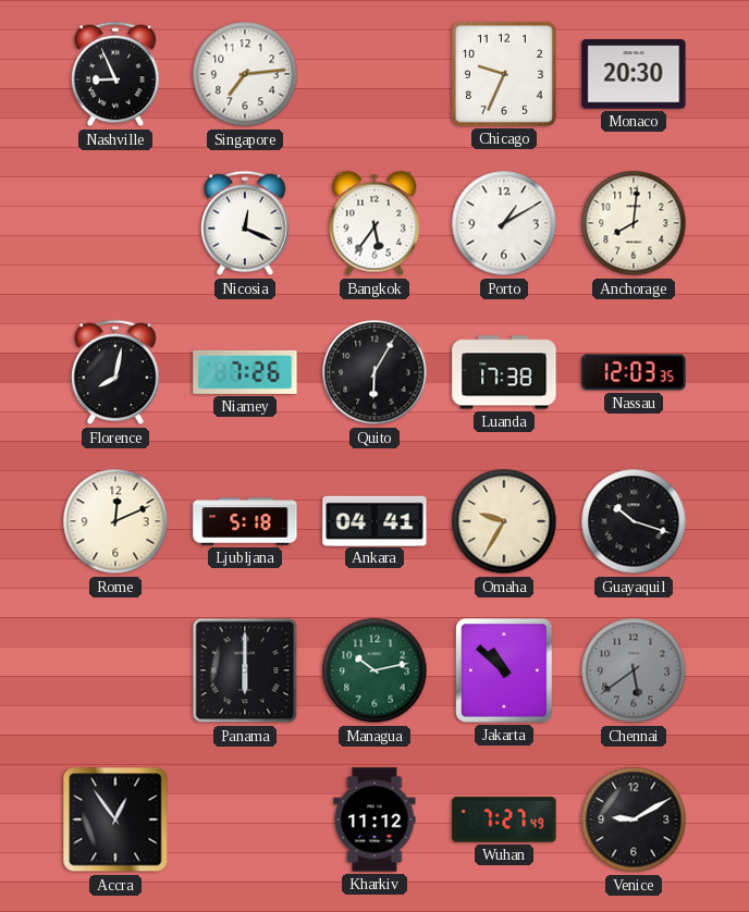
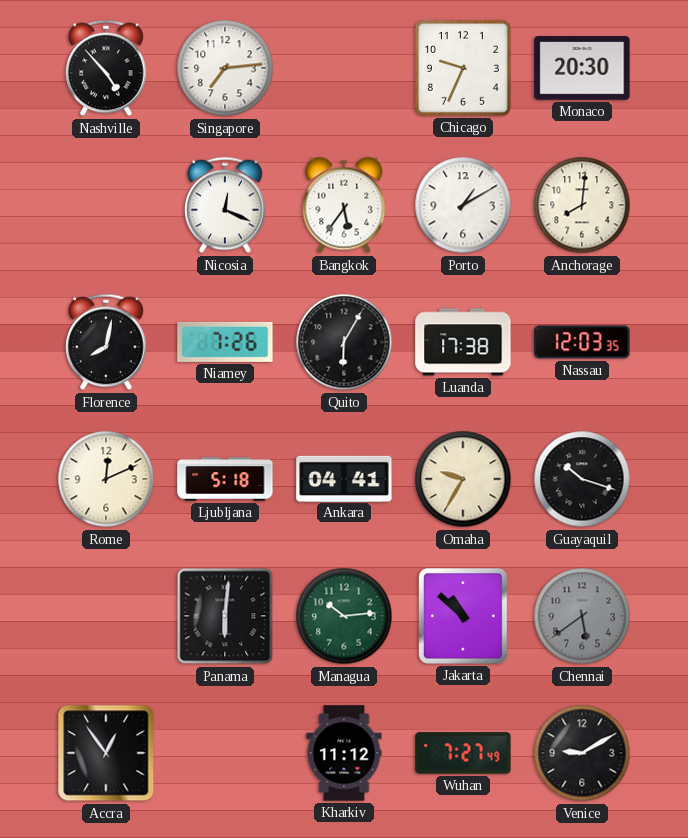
Nashville: 8:56 -> 4:53
Panama: 6:00 -> 6:01
Managua: 10:13 -> 10:14
